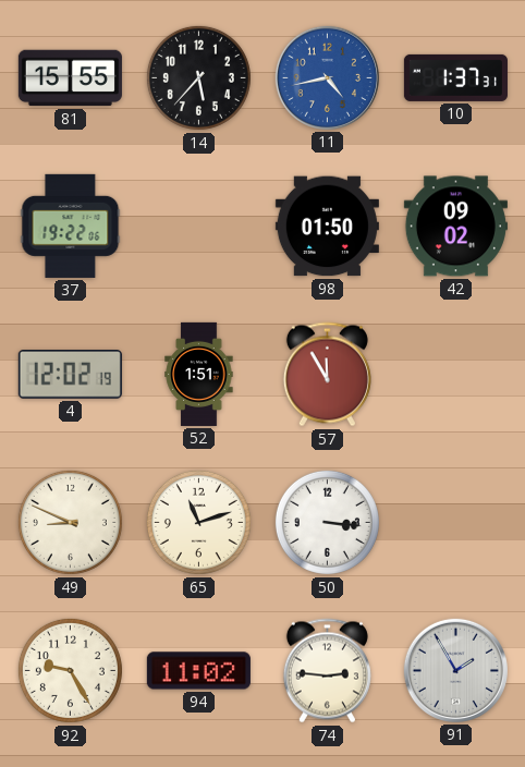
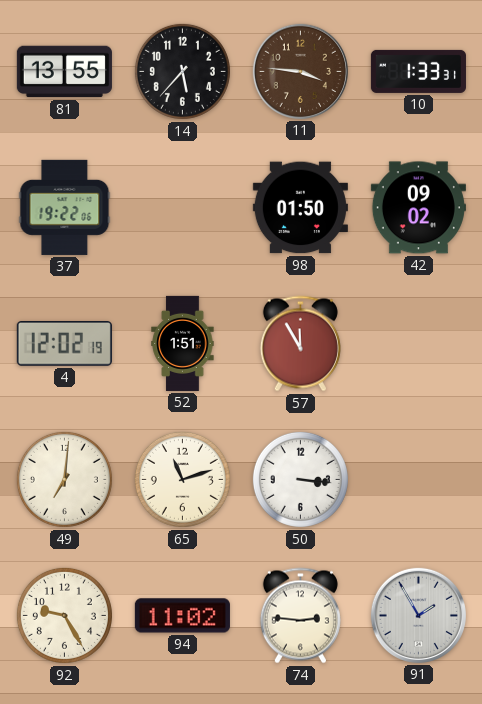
81: 15:55 -> 13:55
11: 4:43 -> 3:46
11 dial: blue -> brown
10: 1:37 -> 1:33
49: 8:49 -> 7:01
